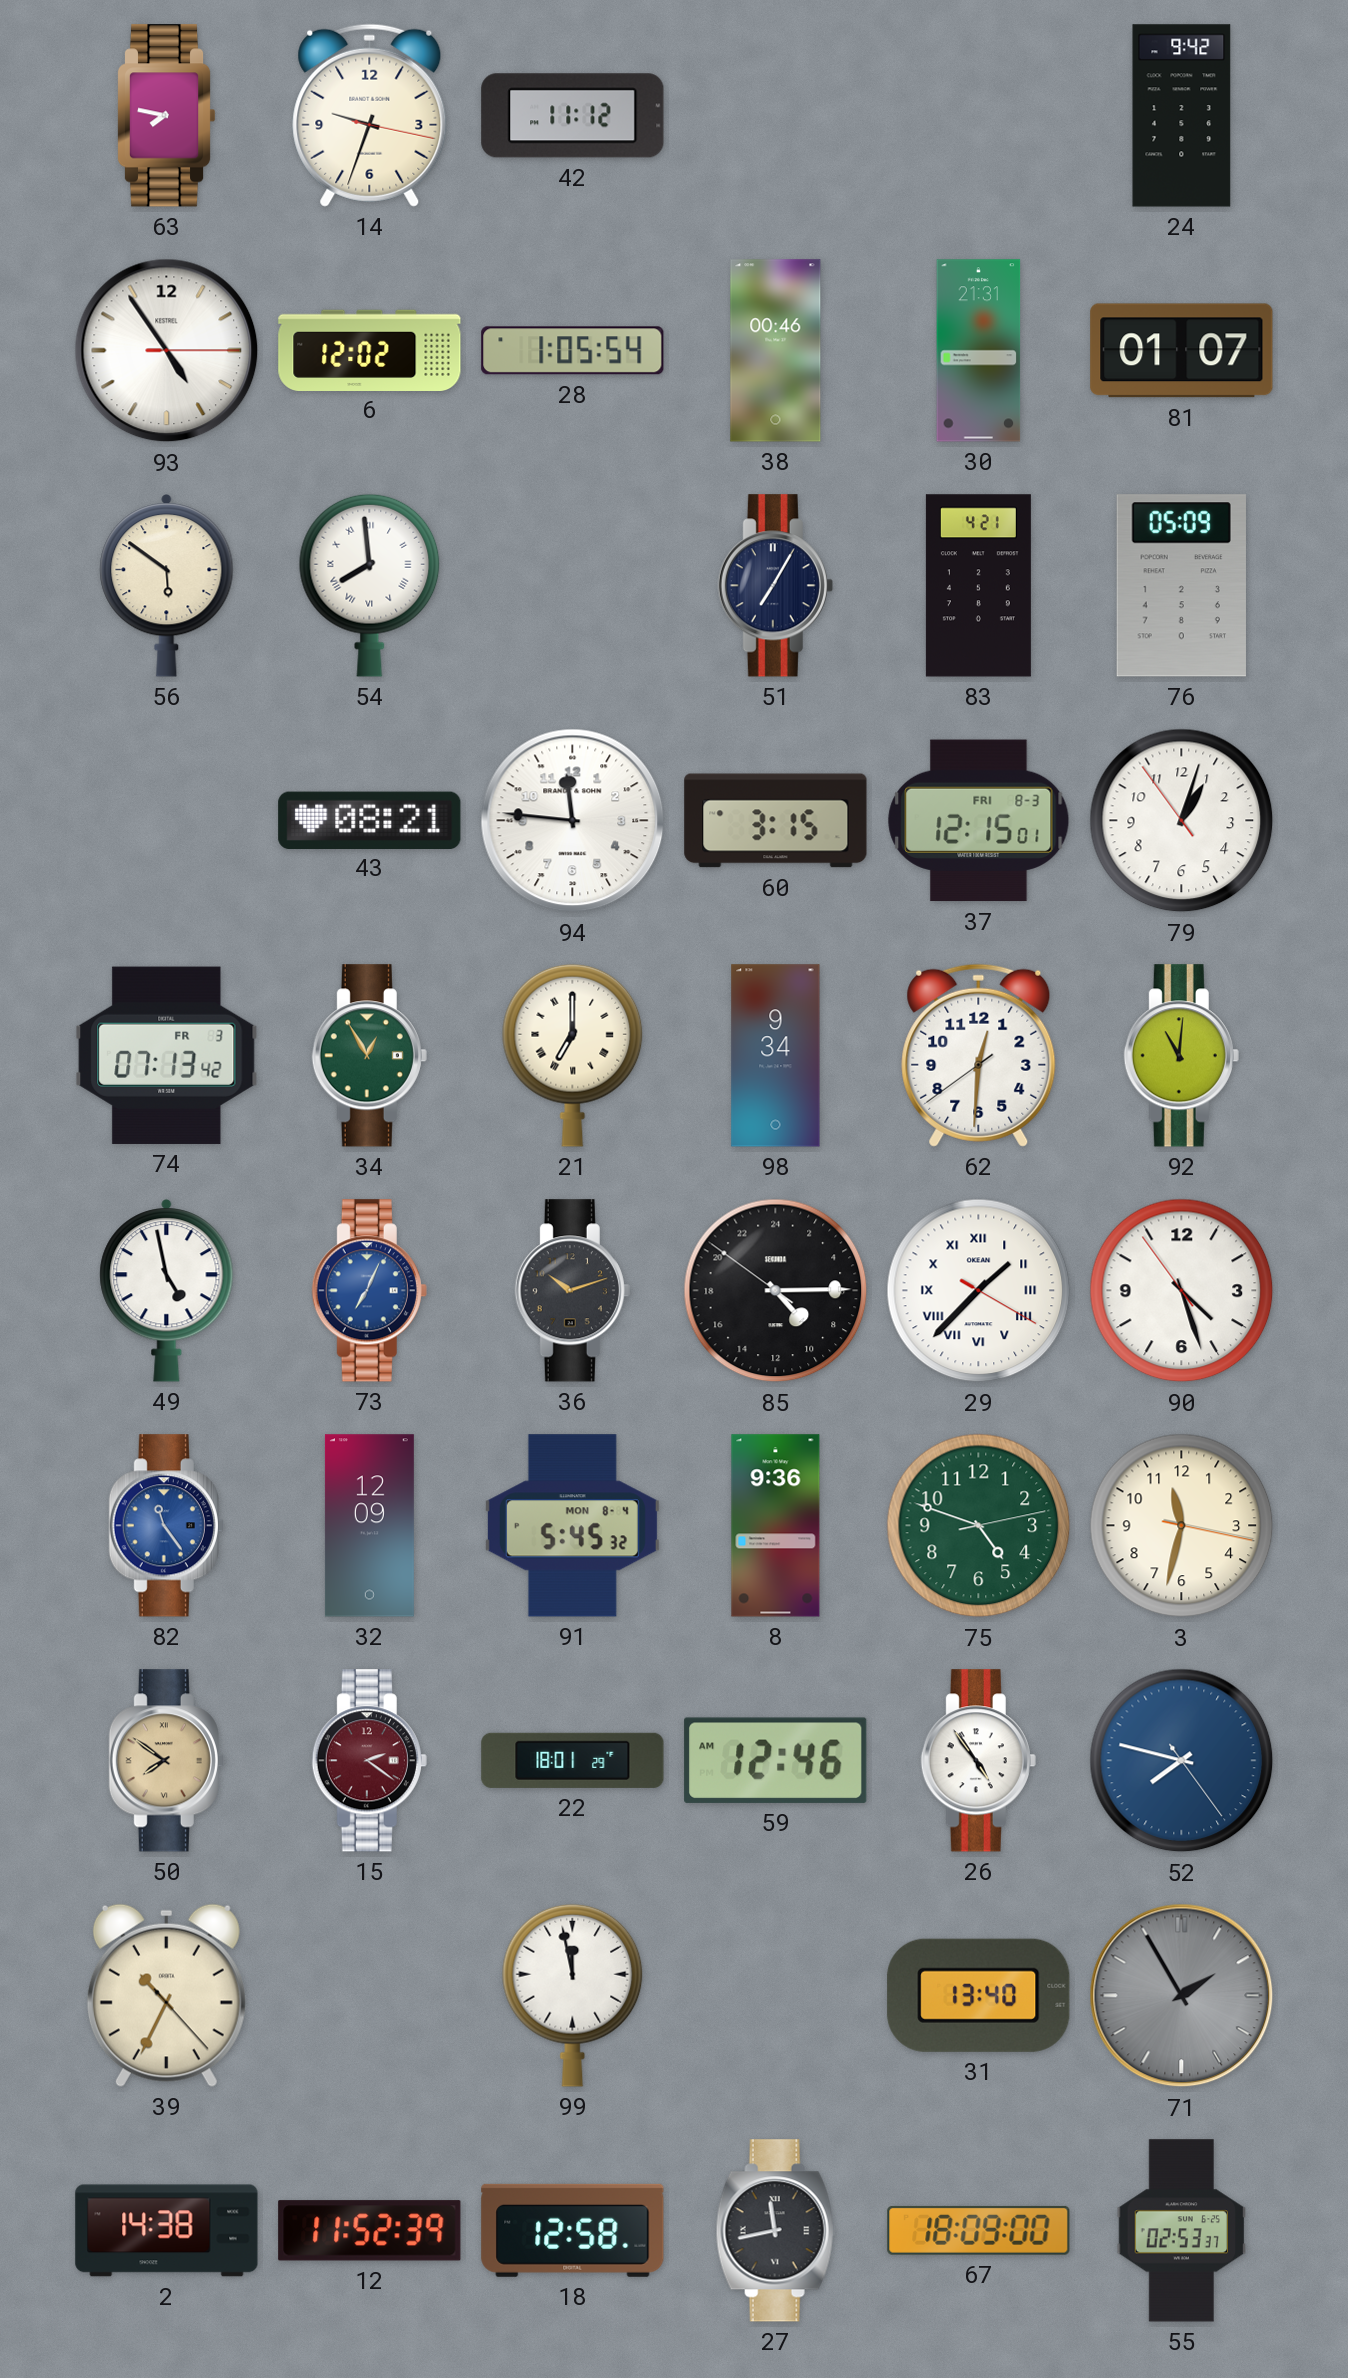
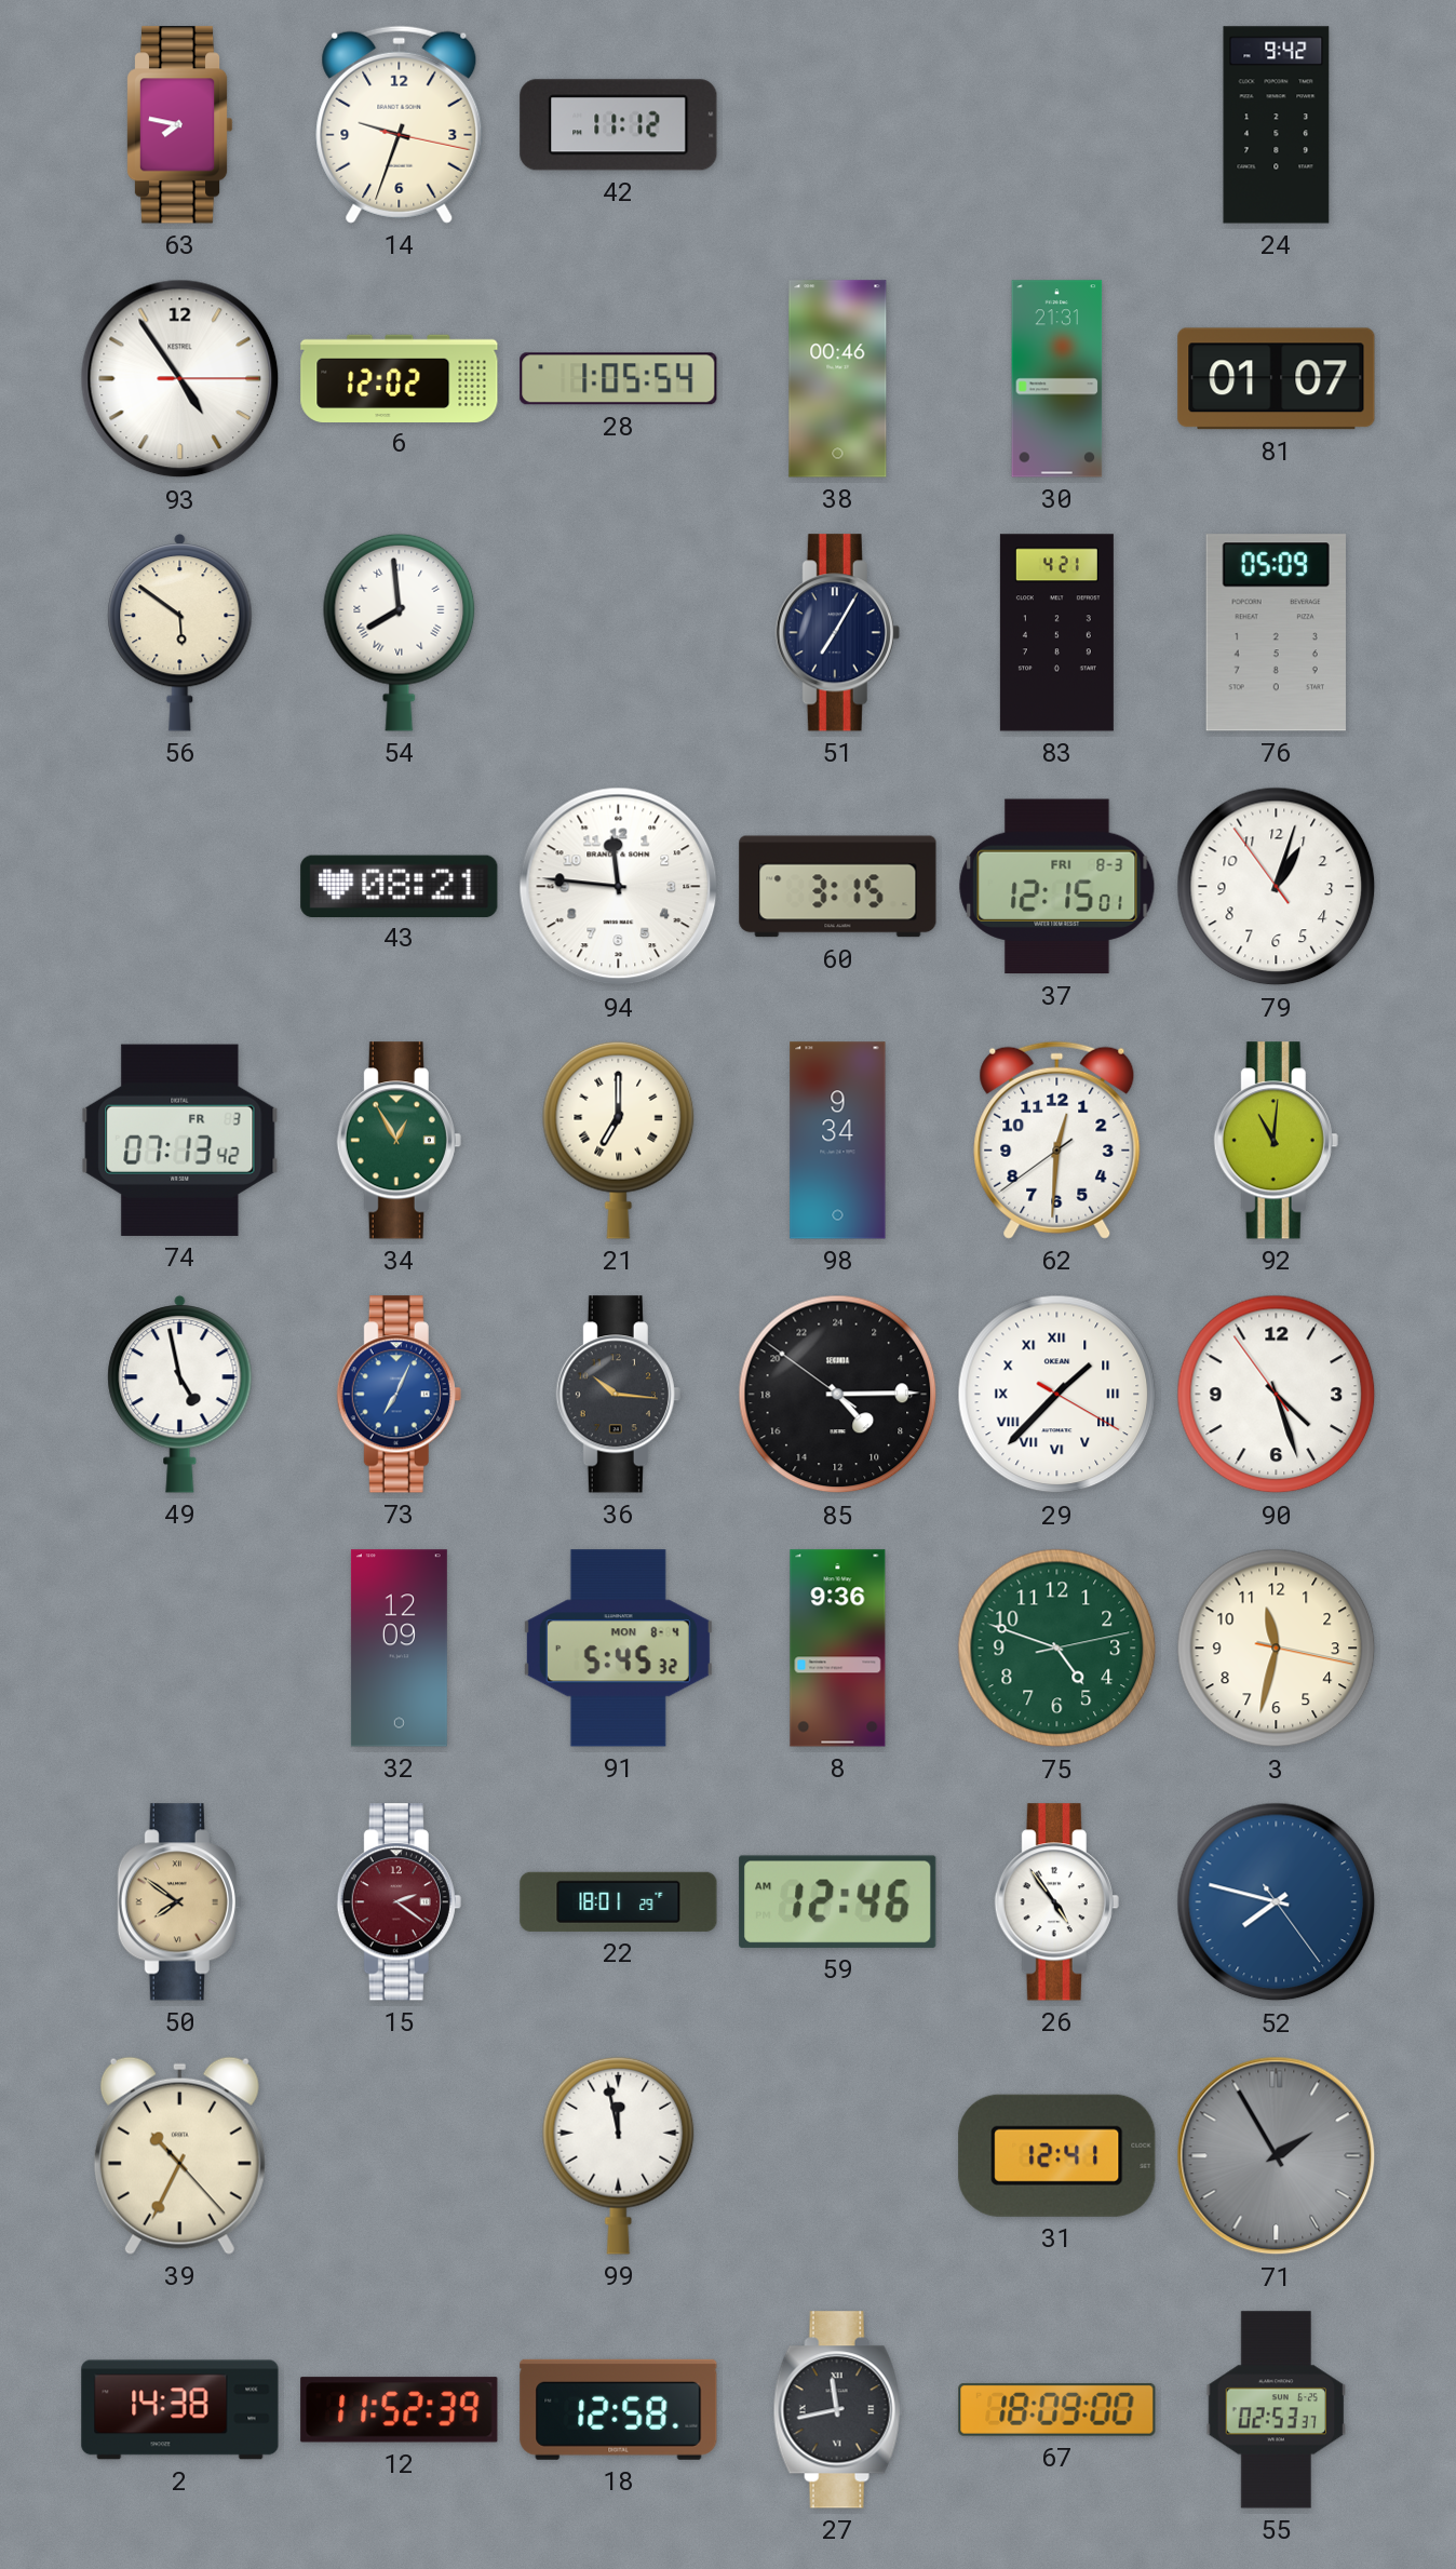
36: 10:12 -> 10:16
82: 11:24 -> none
31: 13:40 -> 12:41
